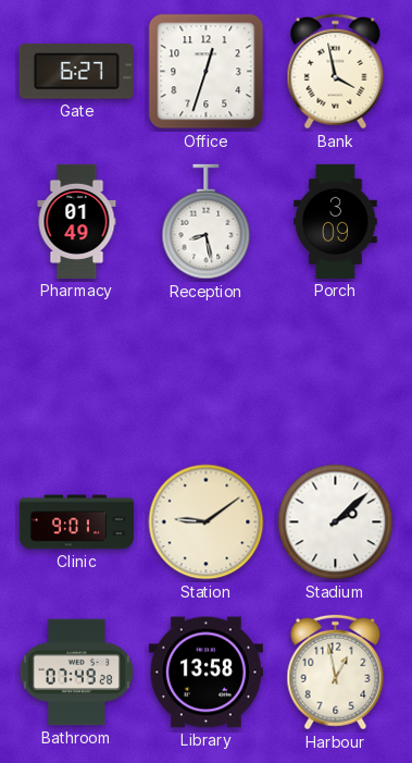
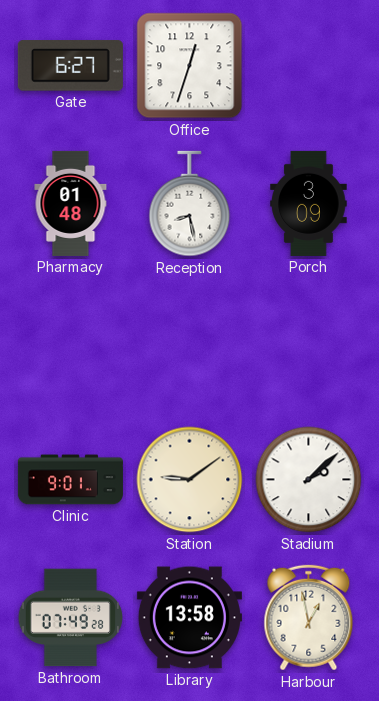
Bank: 3:58 -> none
Pharmacy: 01:49 -> 01:48
